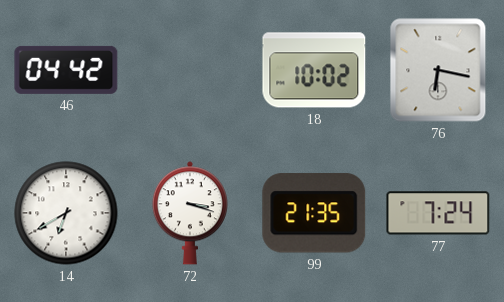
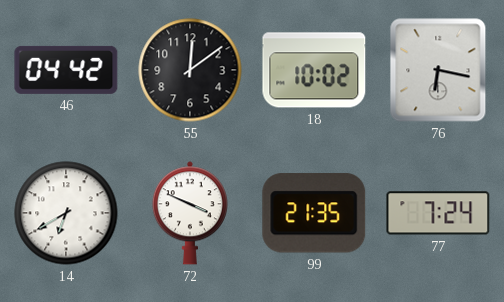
55: none -> 12:09
72: 3:18 -> 3:49
